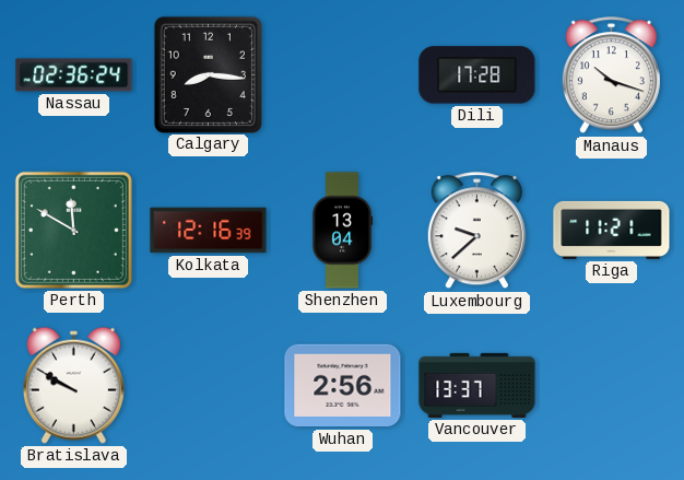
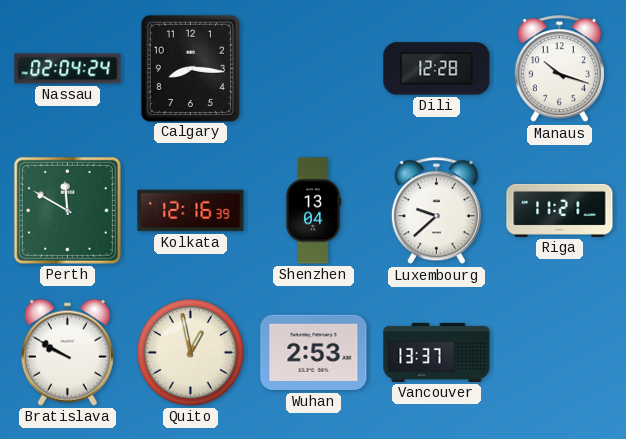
Nassau: 02:36 -> 02:04
Dili: 17:28 -> 12:28
Quito: none -> 12:58
Wuhan: 2:56 -> 2:53
